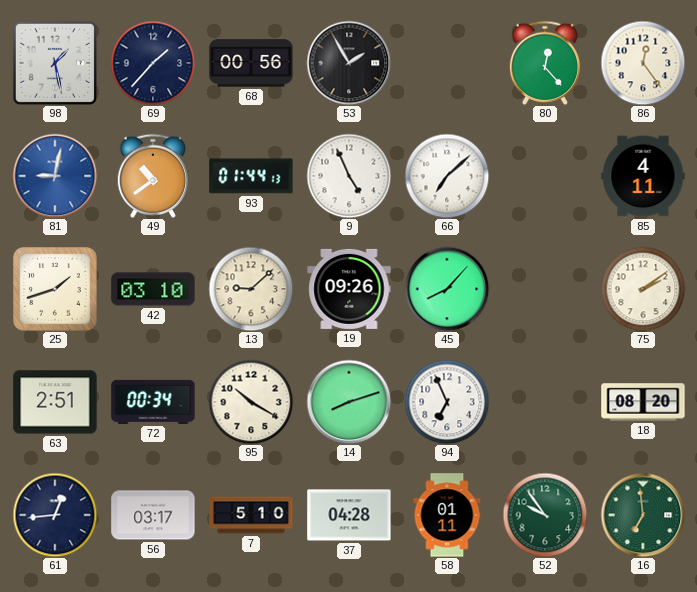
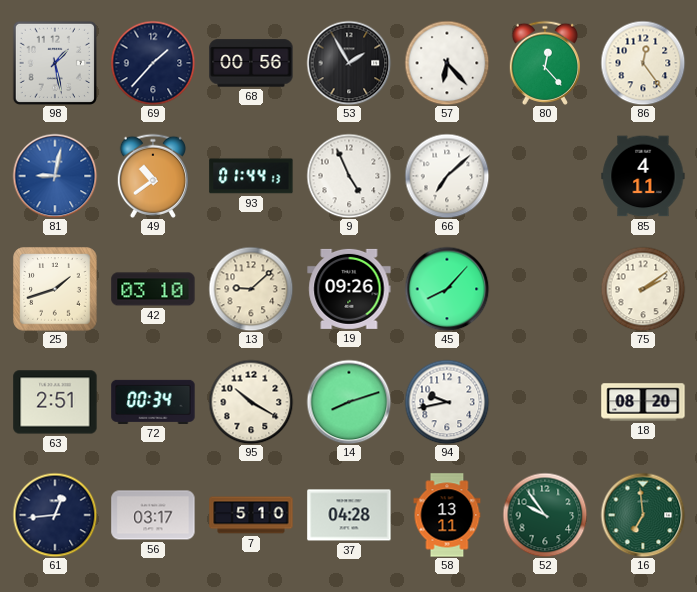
57: none -> 6:23
94: 6:56 -> 9:43
58: 01:11 -> 13:11
